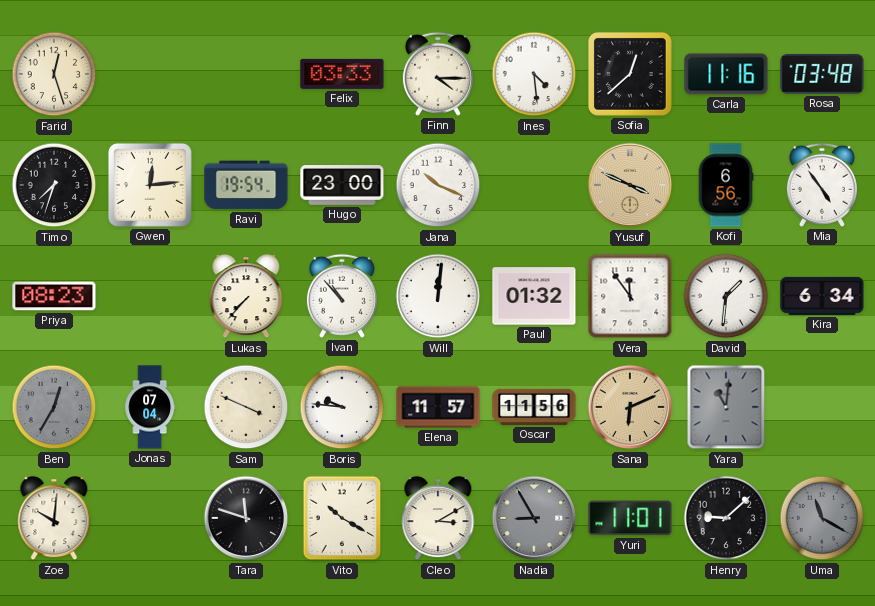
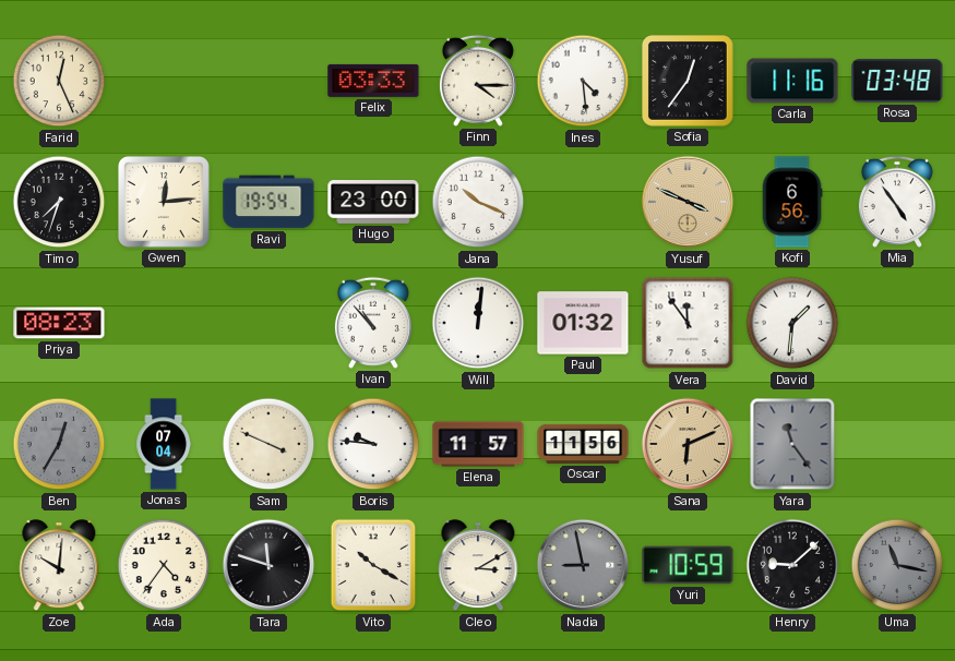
Farid: 12:27 -> 12:26
Sofia: 12:38 -> 12:36
Lukas: 7:37 -> none
Kira: 6:34 -> none
Yara: 11:01 -> 11:24
Ada: none -> 4:36
Nadia: 8:55 -> 8:58
Yuri: 11:01 -> 10:59
Uma: 11:20 -> 11:17
